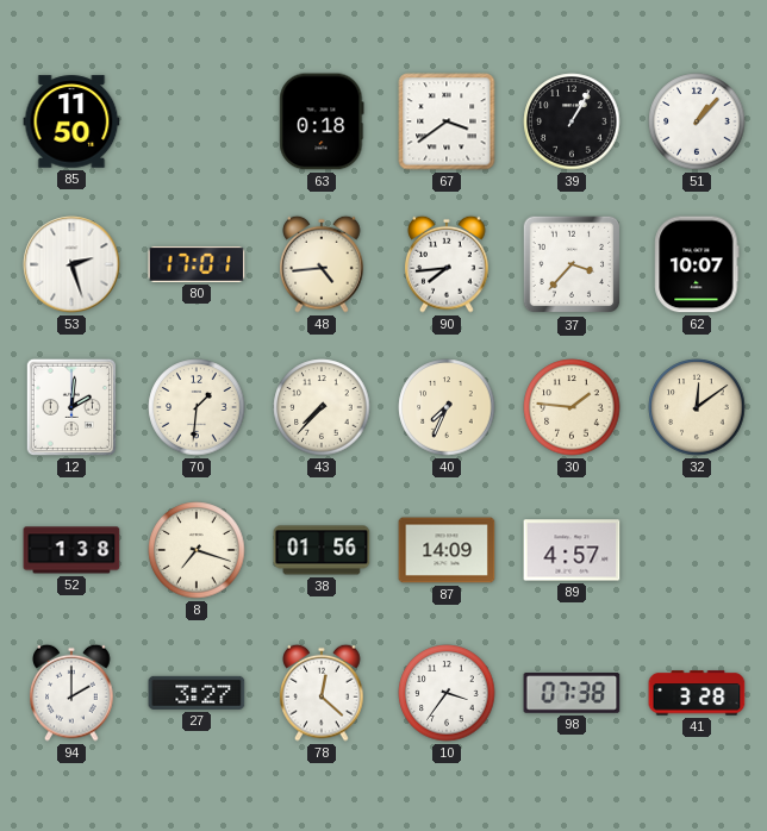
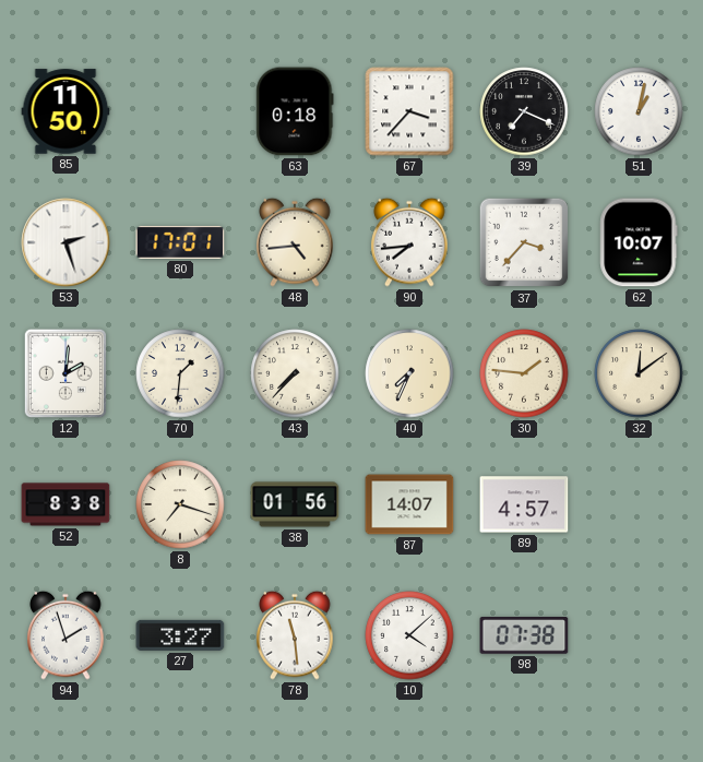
67: 3:39 -> 3:37
39: 1:05 -> 7:19
51: 1:07 -> 1:02
52: 1:38 -> 8:38
87: 14:09 -> 14:07
94: 2:00 -> 1:57
78: 12:22 -> 11:29
10: 3:36 -> 4:08
41: 3:28 -> none
